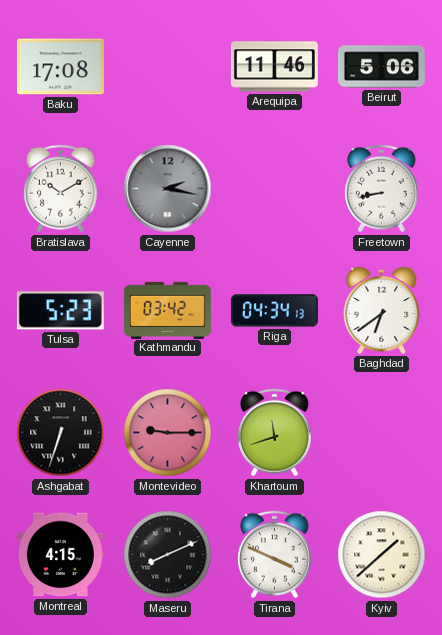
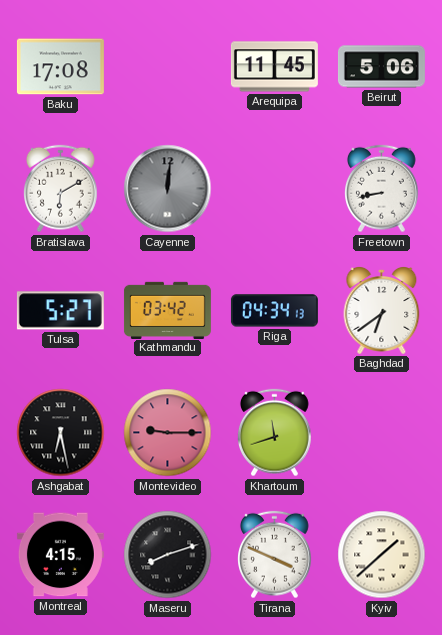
Arequipa: 11:46 -> 11:45
Bratislava: 10:10 -> 6:10
Cayenne: 2:17 -> 12:01
Tulsa: 5:23 -> 5:27
Ashgabat: 6:33 -> 6:28
Maseru: 8:11 -> 8:12
